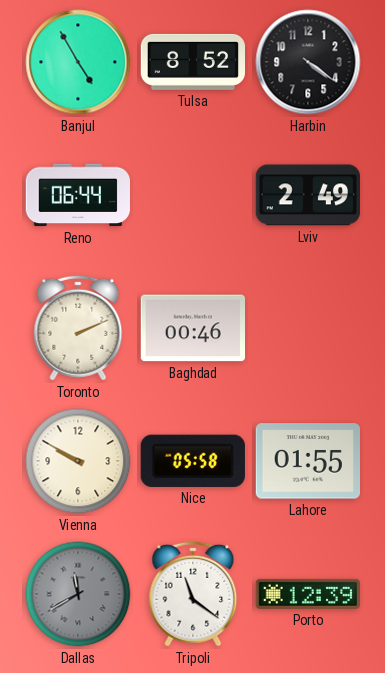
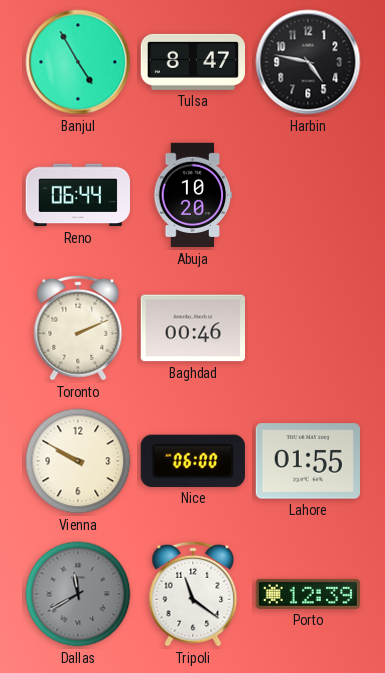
Tulsa: 8:52 -> 8:47
Harbin: 4:21 -> 4:47
Abuja: none -> 10:20
Lviv: 2:49 -> none
Nice: 05:58 -> 06:00
